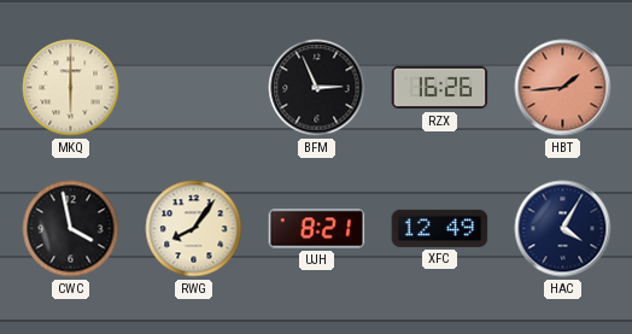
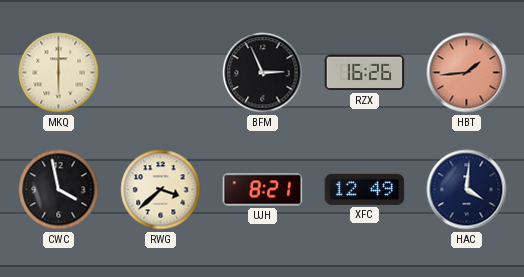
RWG: 8:06 -> 3:38
HAC: 4:05 -> 4:01
